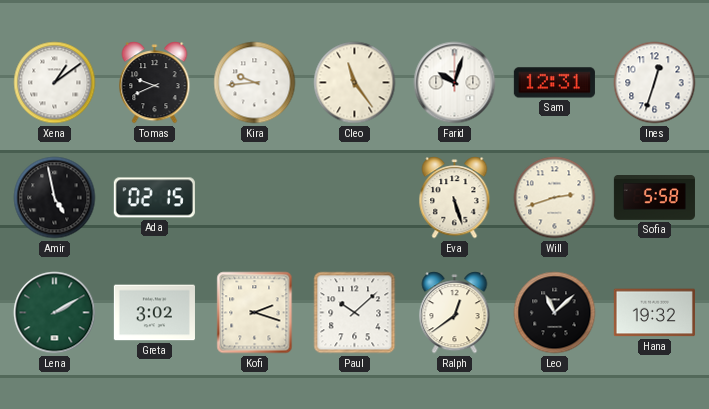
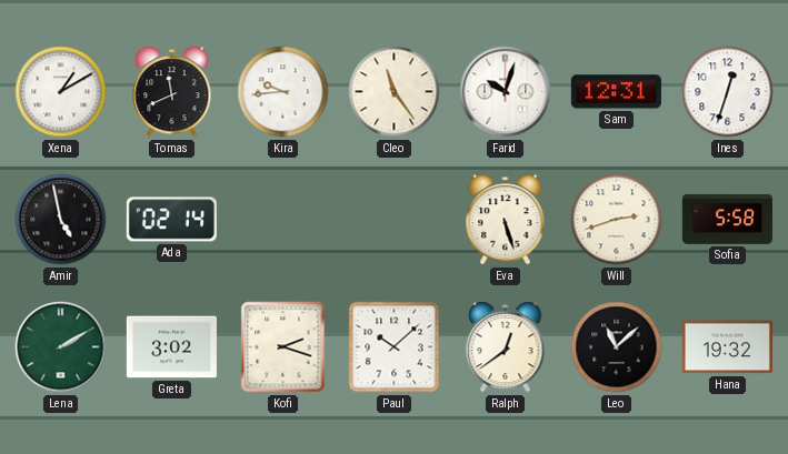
Xena: 1:09 -> 1:10
Tomas: 9:41 -> 11:41
Ada: 02:15 -> 02:14
